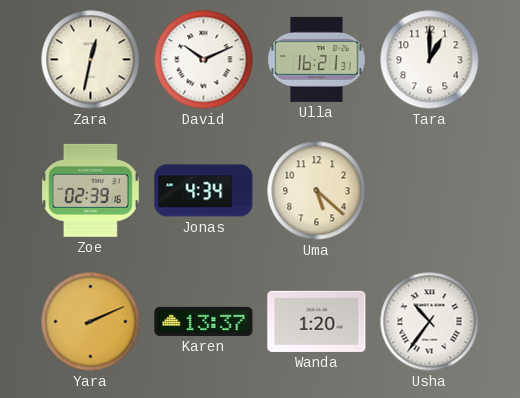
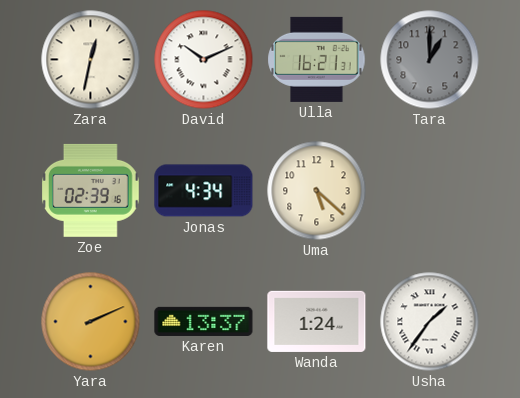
Tara dial: white -> grey
Wanda: 1:20 -> 1:24
Usha: 10:36 -> 1:36
